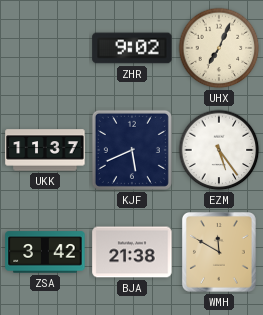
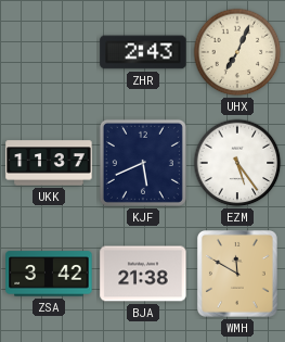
ZHR: 9:02 -> 2:43
